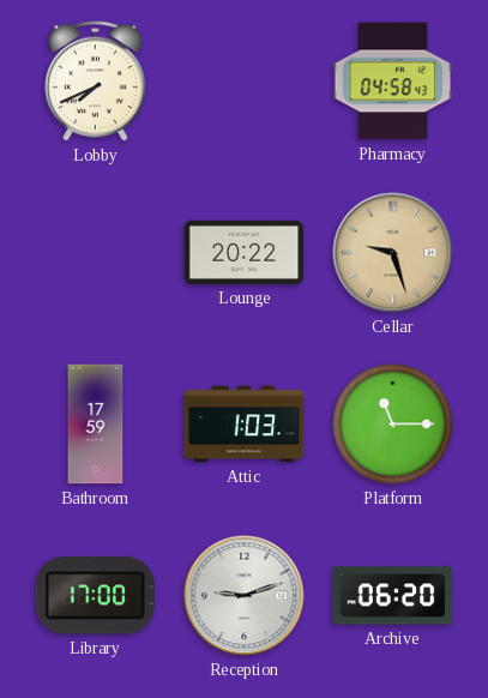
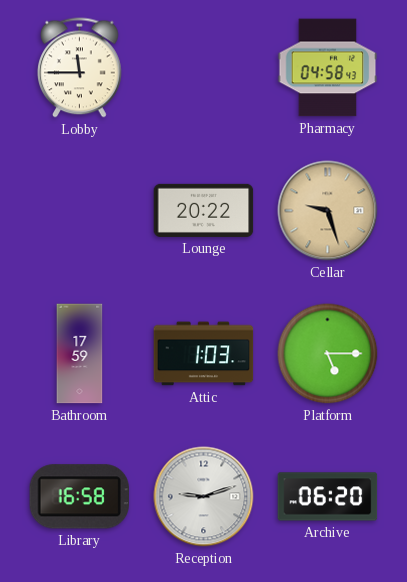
Lobby: 7:41 -> 11:45
Platform: 11:15 -> 5:15
Library: 17:00 -> 16:58
